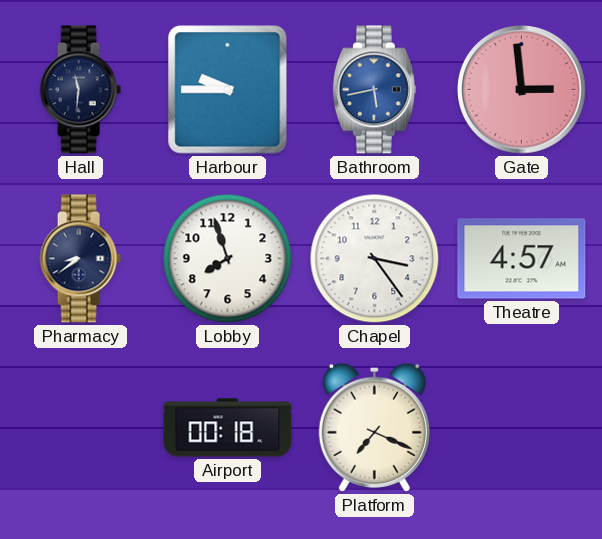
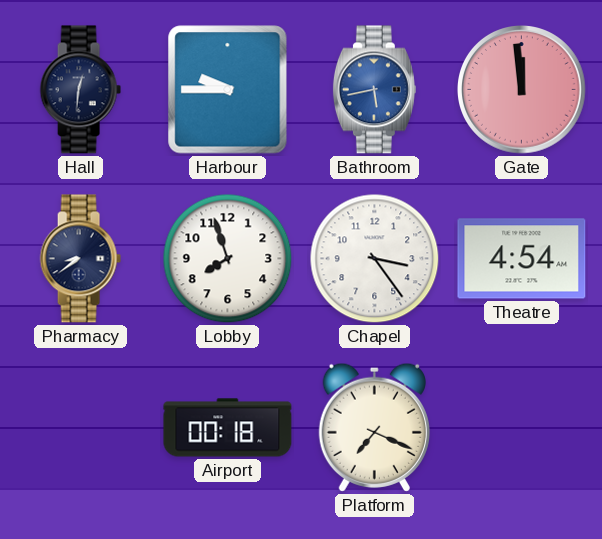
Hall: 11:31 -> 12:31
Gate: 2:59 -> 11:59
Theatre: 4:57 -> 4:54
